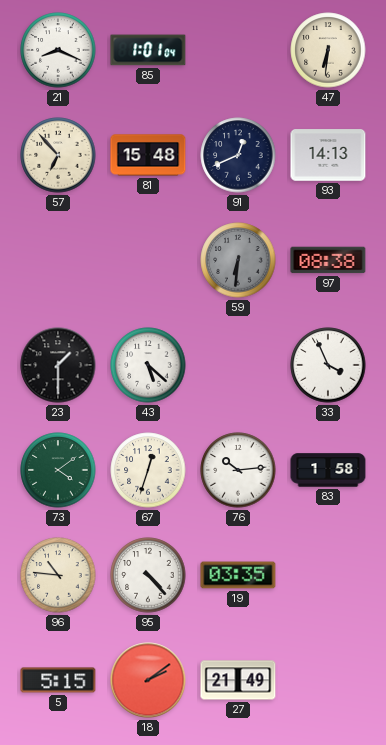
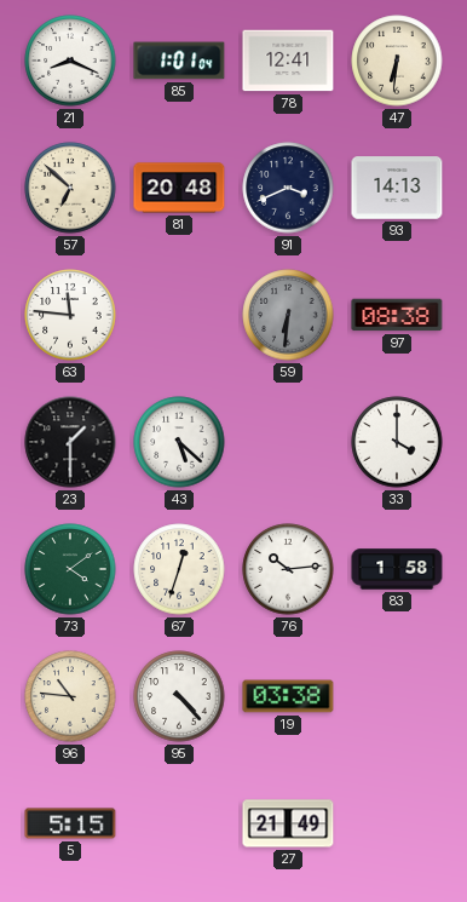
78: none -> 12:41
57: 6:53 -> 6:52
81: 15:48 -> 20:48
91: 12:41 -> 3:41
63: none -> 11:46
33: 3:56 -> 4:00
19: 03:35 -> 03:38
18: 2:09 -> none
